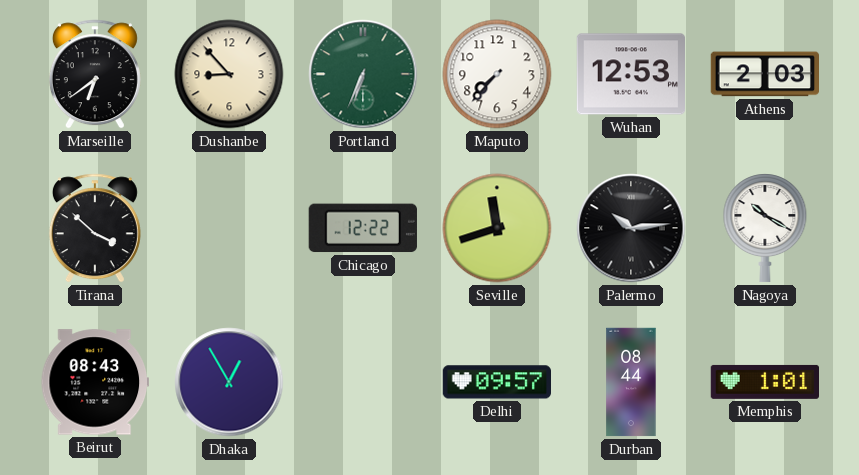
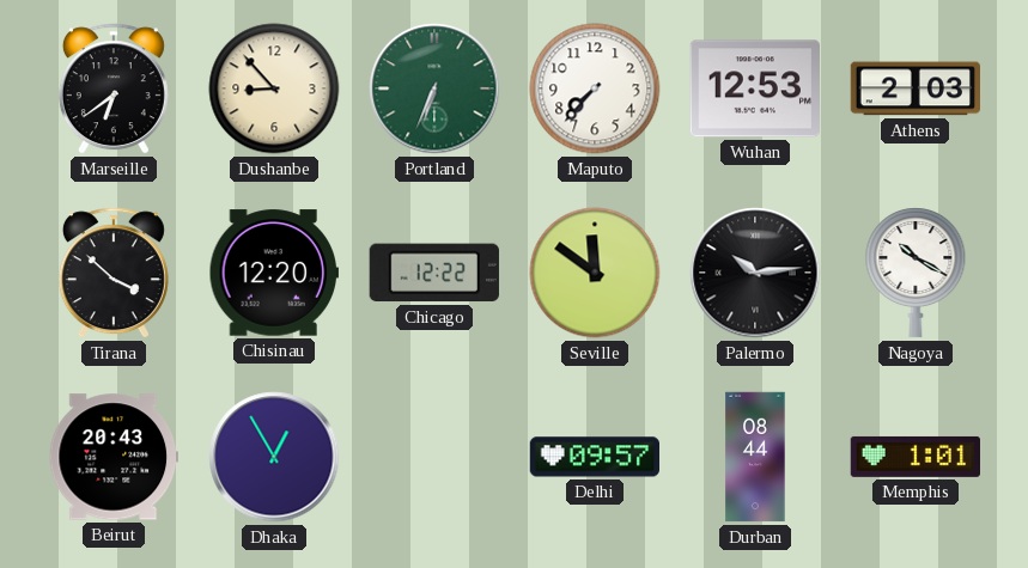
Chisinau: none -> 12:20
Seville: 11:42 -> 11:51
Beirut: 08:43 -> 20:43
